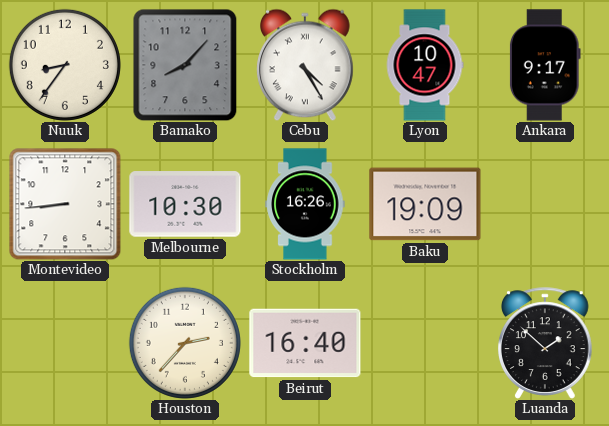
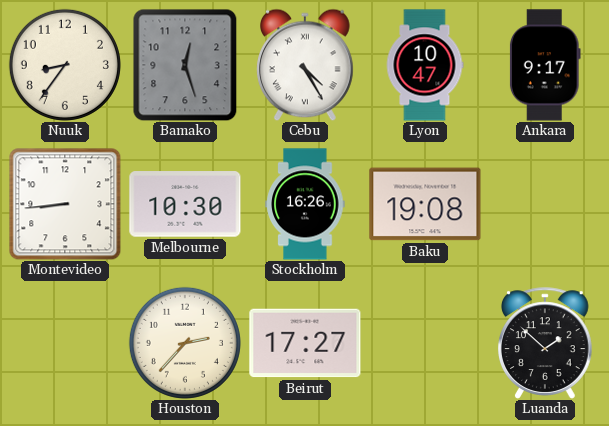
Bamako: 8:07 -> 12:27
Baku: 19:09 -> 19:08
Beirut: 16:40 -> 17:27
